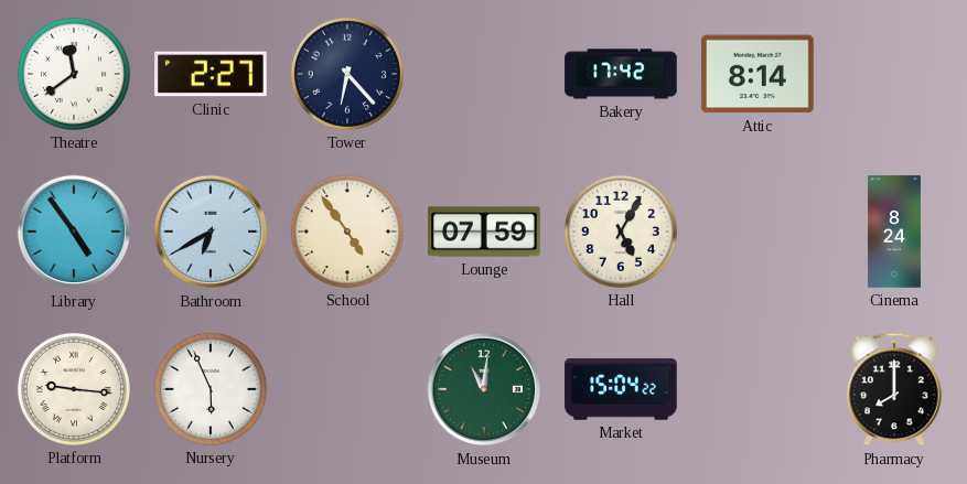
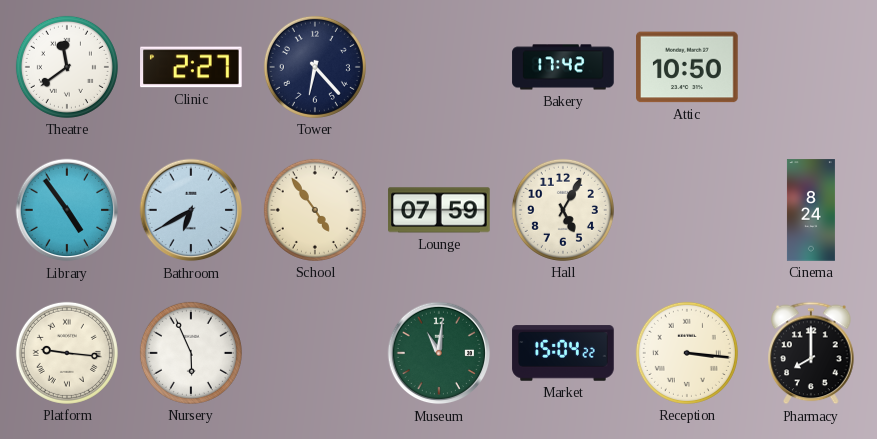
Attic: 8:14 -> 10:50
Reception: none -> 3:16
